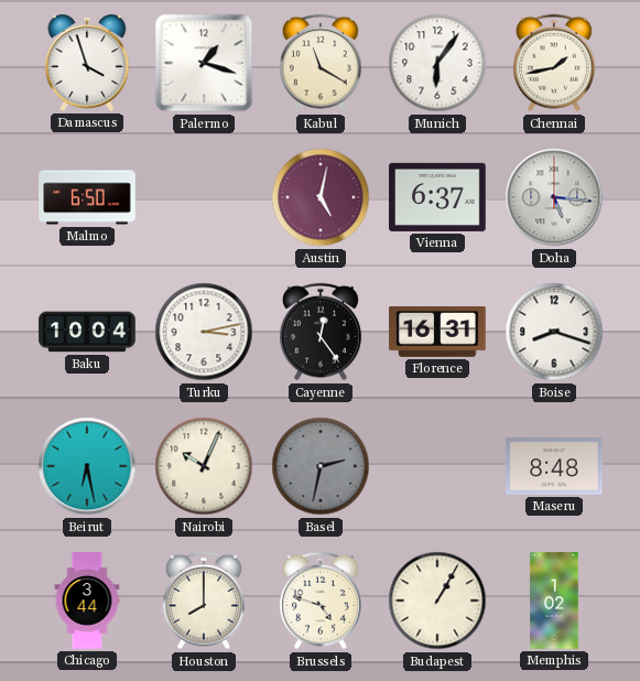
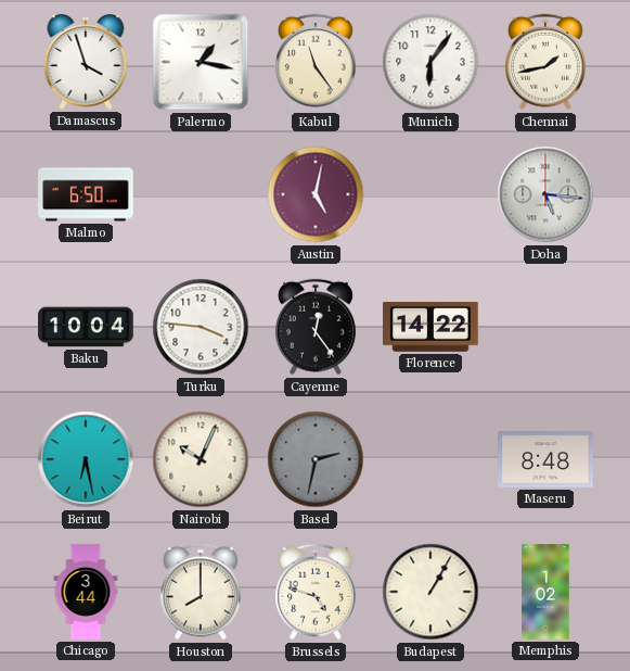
Palermo: 1:18 -> 1:17
Kabul: 11:20 -> 11:24
Vienna: 6:37 -> none
Turku: 3:13 -> 3:46
Florence: 16:31 -> 14:22
Boise: 8:18 -> none
